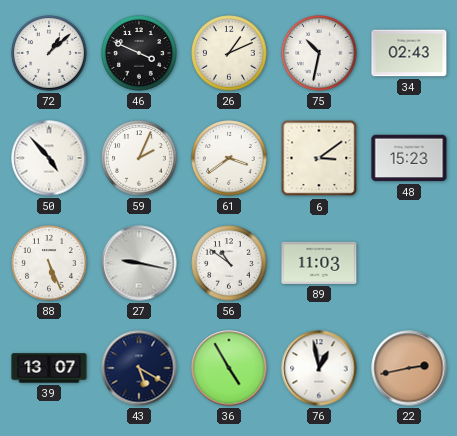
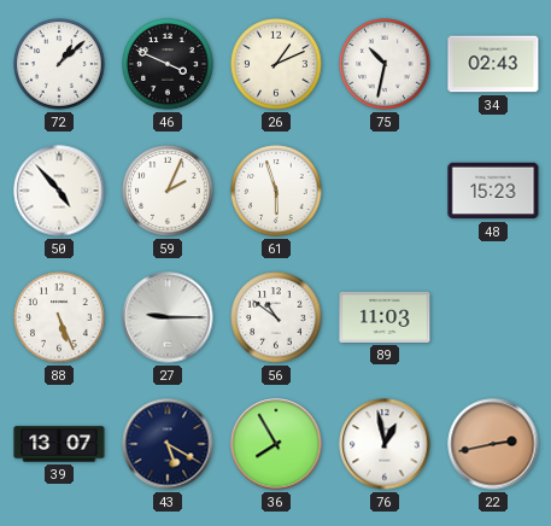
61: 3:39 -> 5:57
6: 3:09 -> none
27: 9:17 -> 9:15
36: 4:55 -> 7:55
